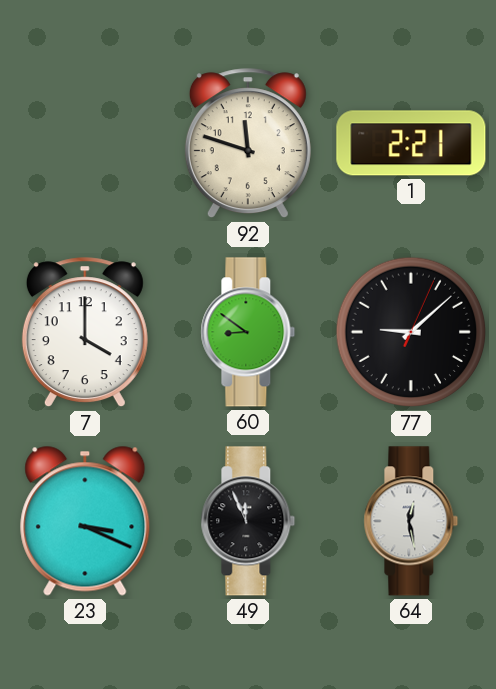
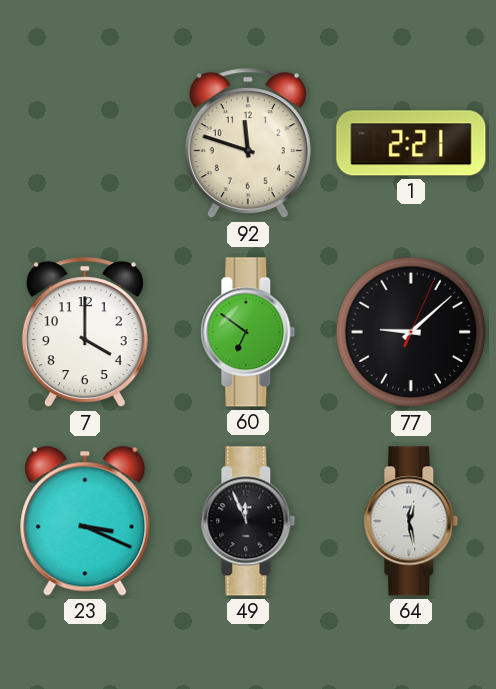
60: 8:51 -> 6:51
